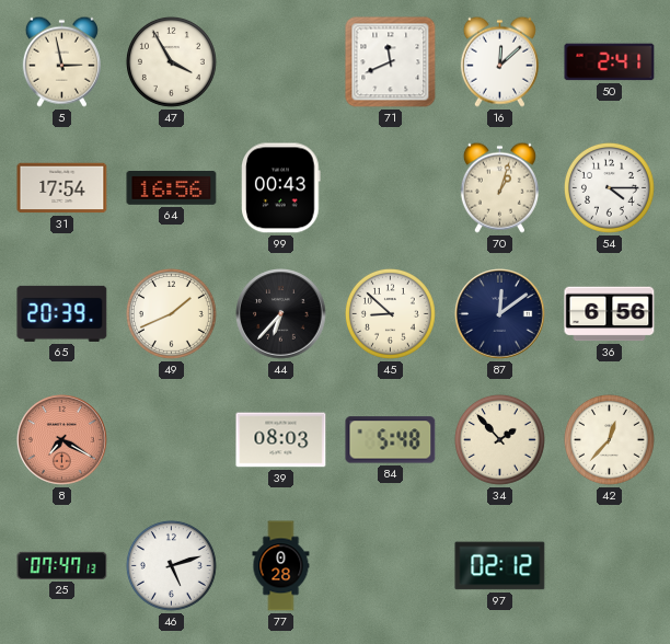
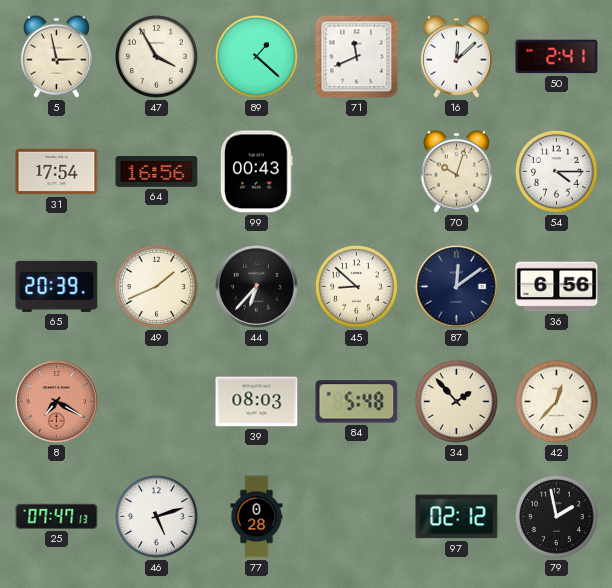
89: none -> 1:22
70: 1:03 -> 10:03
79: none -> 1:58
